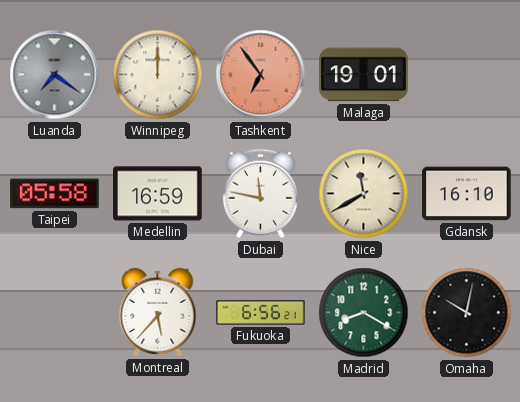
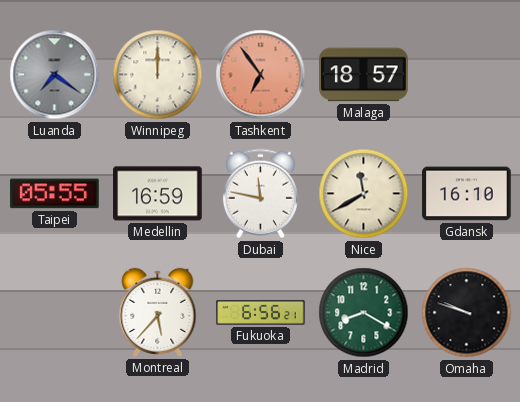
Malaga: 19:01 -> 18:57
Taipei: 05:58 -> 05:55
Omaha: 10:02 -> 9:48
